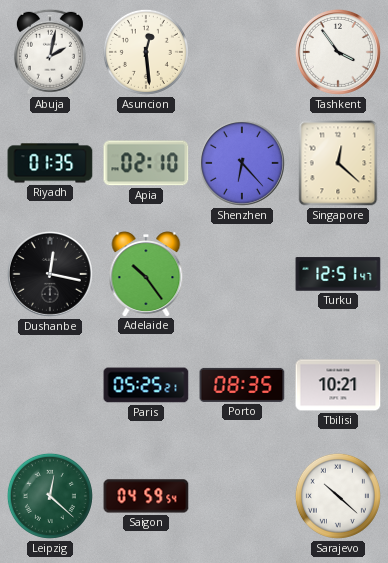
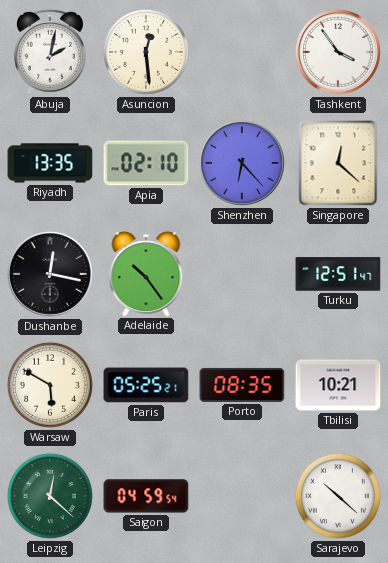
Riyadh: 01:35 -> 13:35
Warsaw: none -> 5:50
